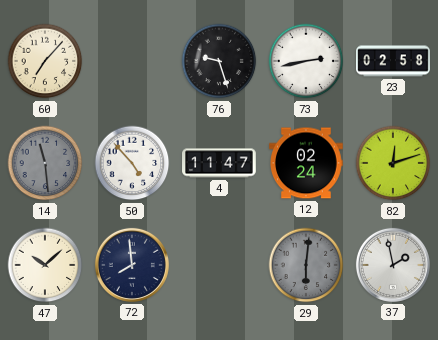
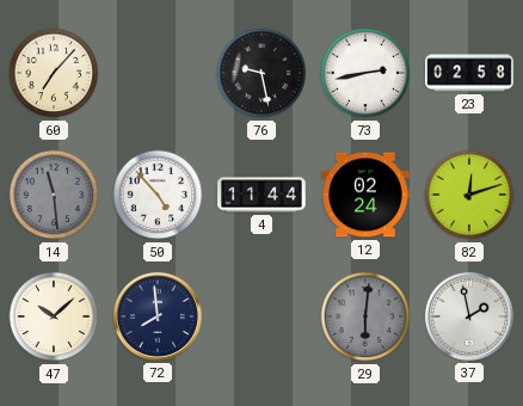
76: 9:27 -> 9:28
4: 11:47 -> 11:44
